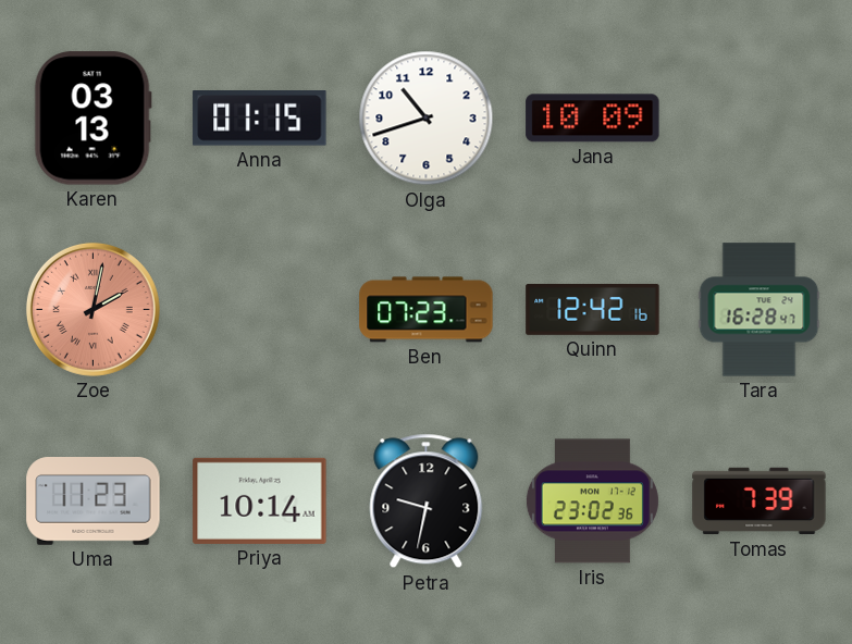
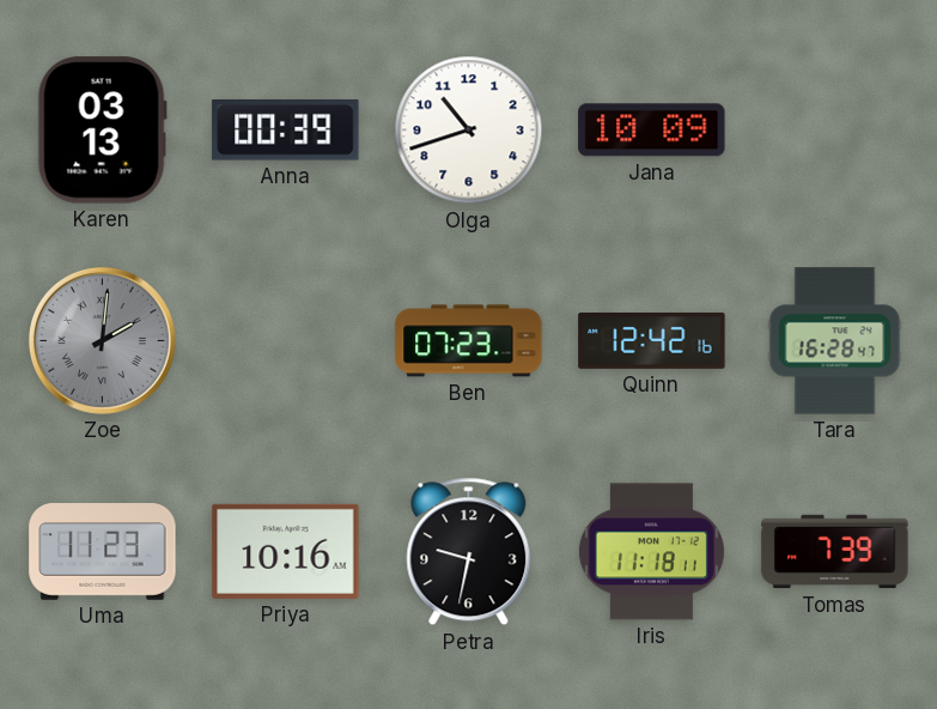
Anna: 01:15 -> 00:39
Zoe: 2:02 -> 2:01
Zoe dial: salmon -> grey
Priya: 10:14 -> 10:16
Iris: 23:02 -> 11:18
